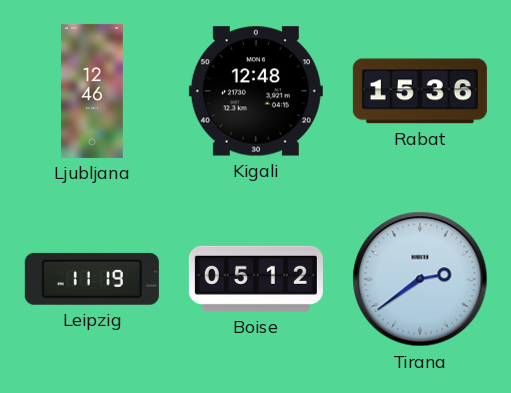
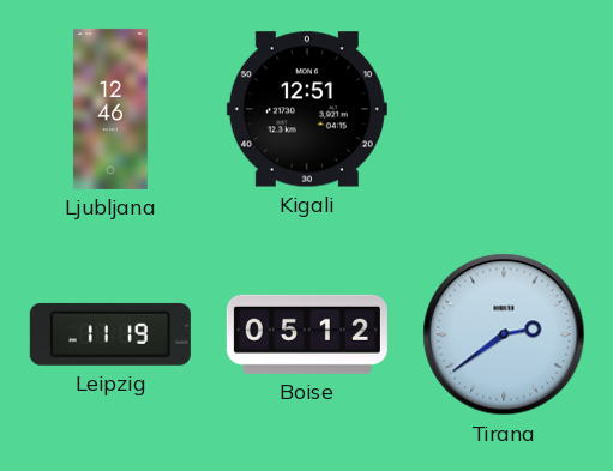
Kigali: 12:48 -> 12:51
Rabat: 15:36 -> none
